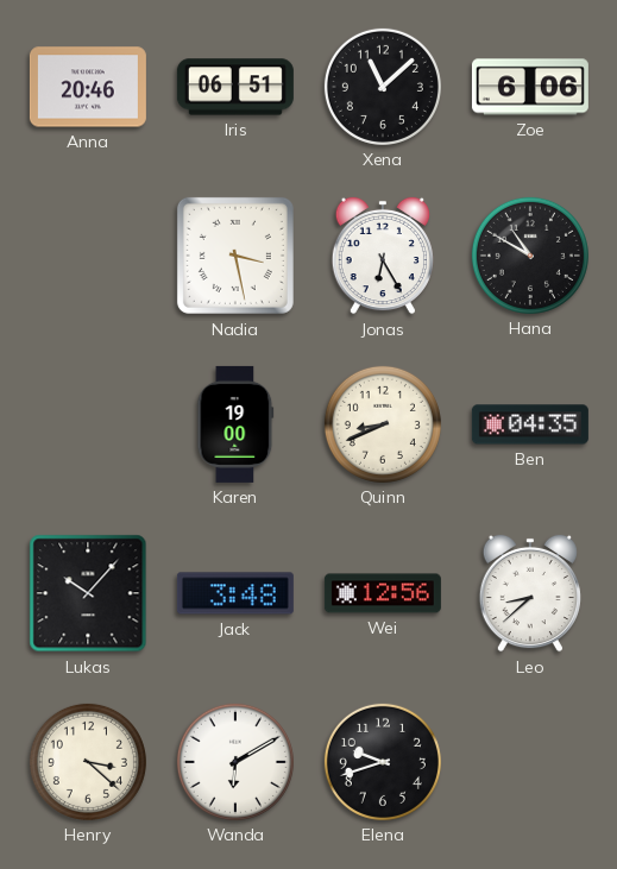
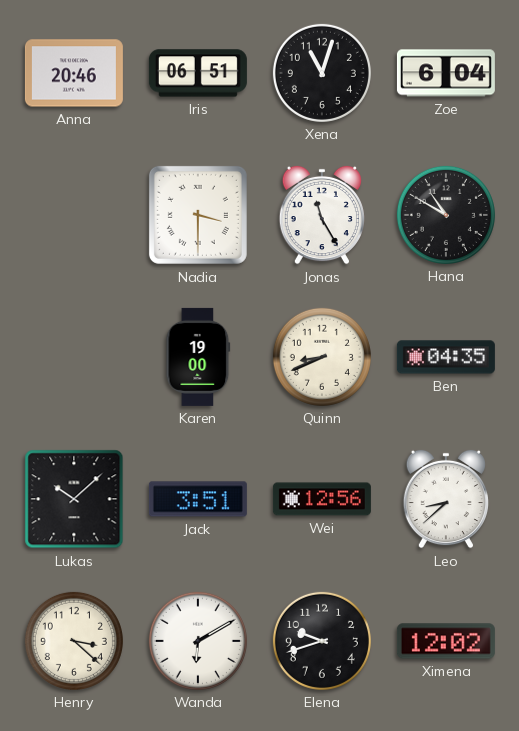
Xena: 11:08 -> 11:03
Zoe: 6:06 -> 6:04
Nadia: 3:28 -> 3:30
Jonas: 6:25 -> 11:25
Lukas: 10:07 -> 10:08
Jack: 3:48 -> 3:51
Ximena: none -> 12:02
